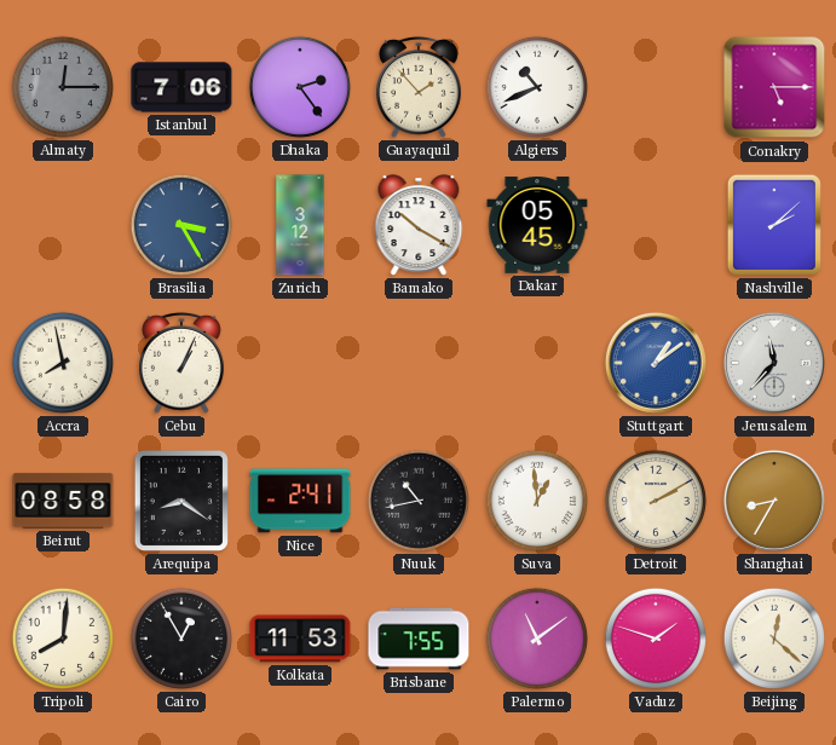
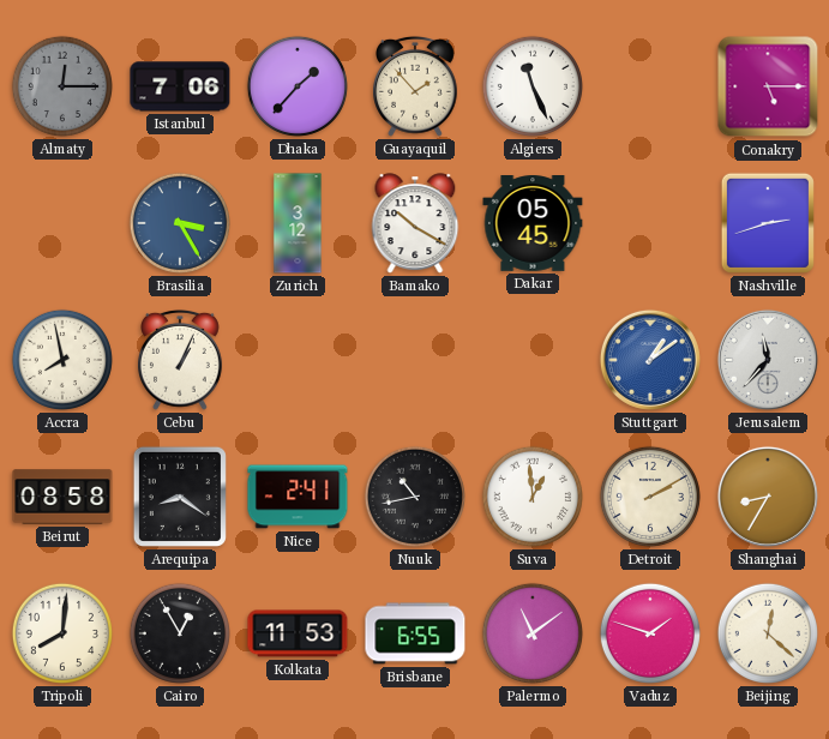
Dhaka: 2:24 -> 1:37
Algiers: 10:41 -> 11:26
Nashville: 2:08 -> 2:42
Brisbane: 7:55 -> 6:55
